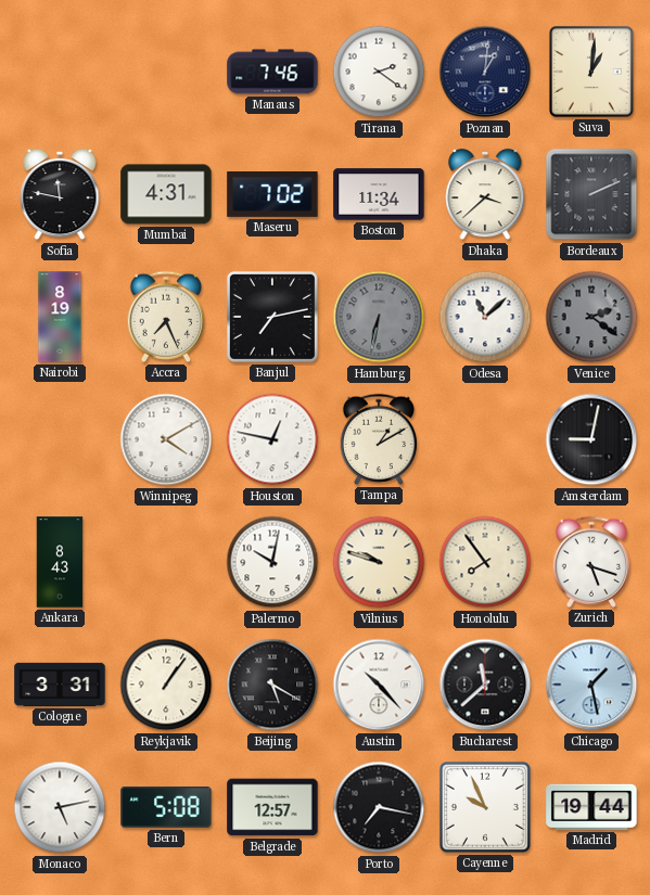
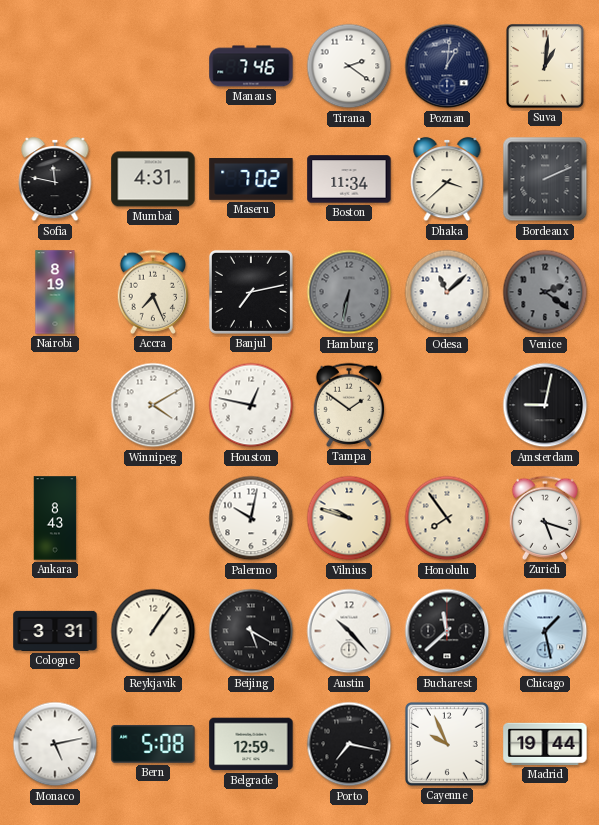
Tampa: 1:10 -> 1:51
Belgrade: 12:57 -> 12:59
